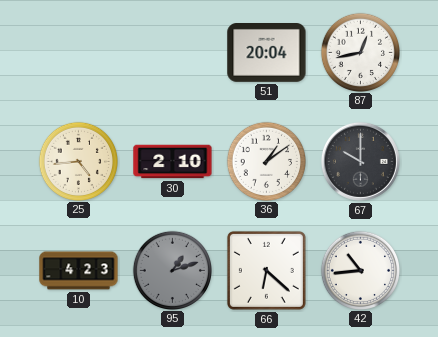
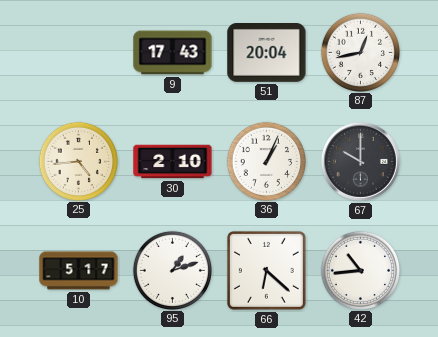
9: none -> 17:43
36: 1:09 -> 1:04
10: 4:23 -> 5:17
95 dial: grey -> white
